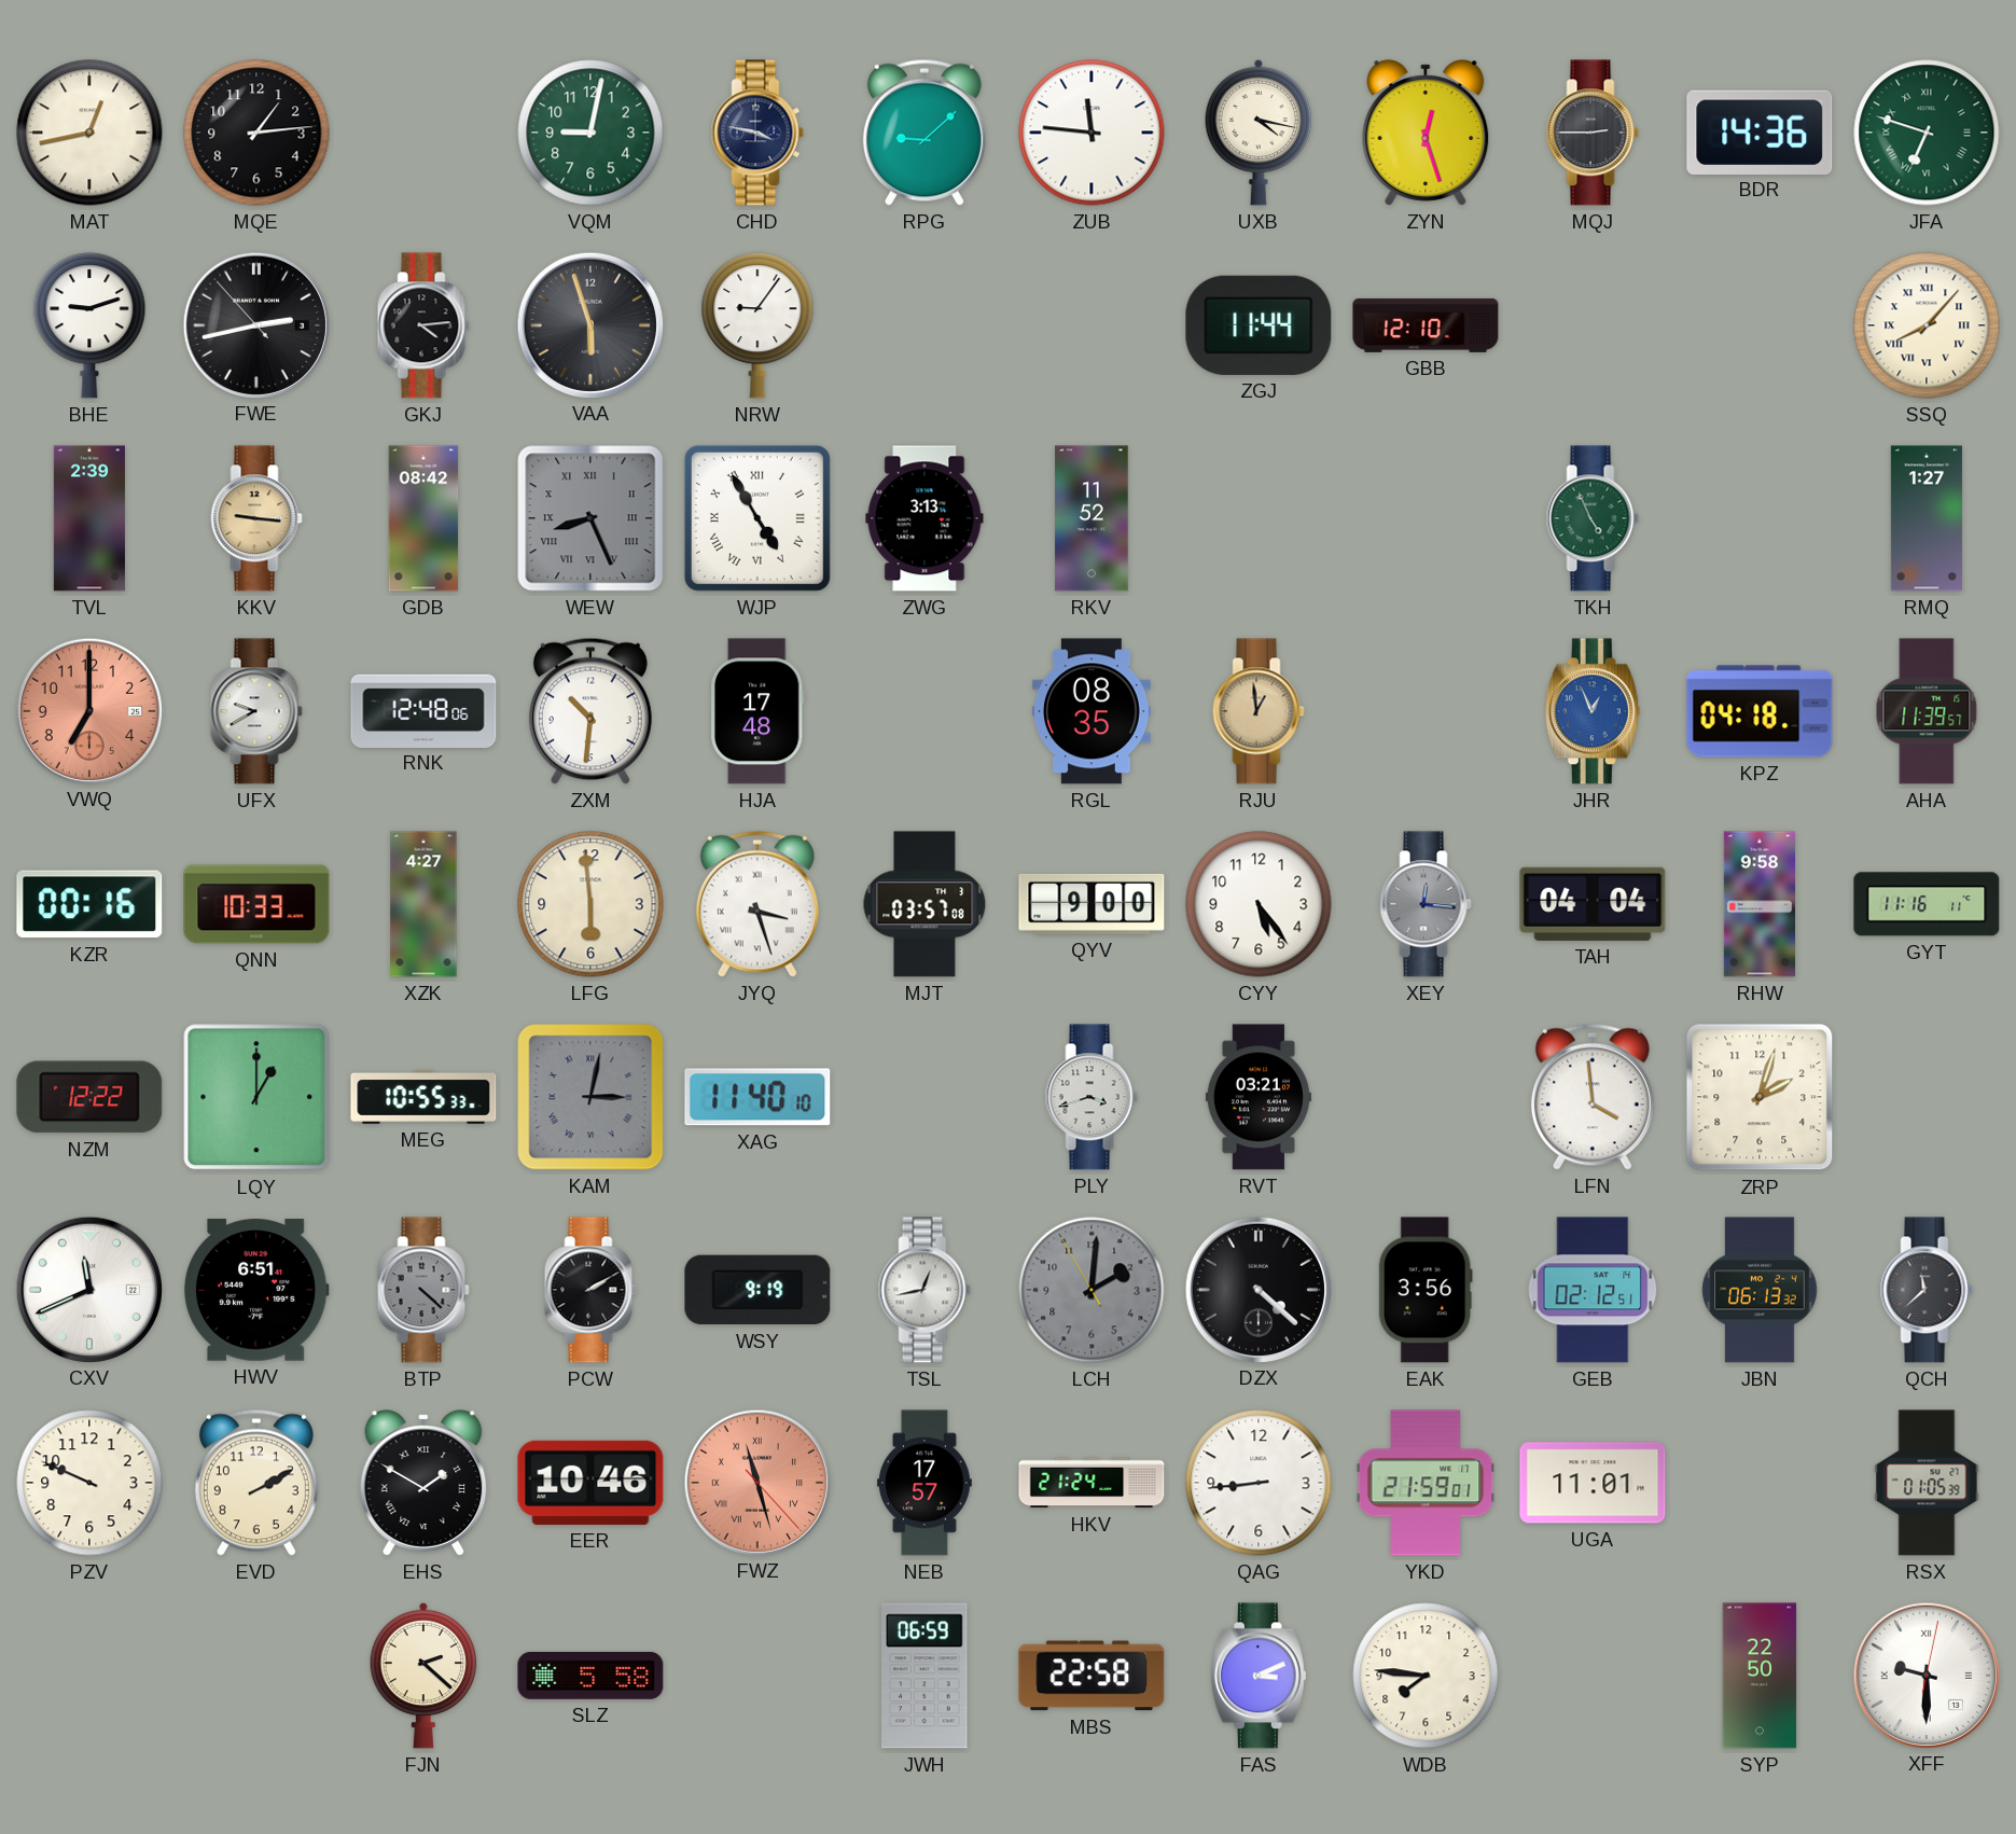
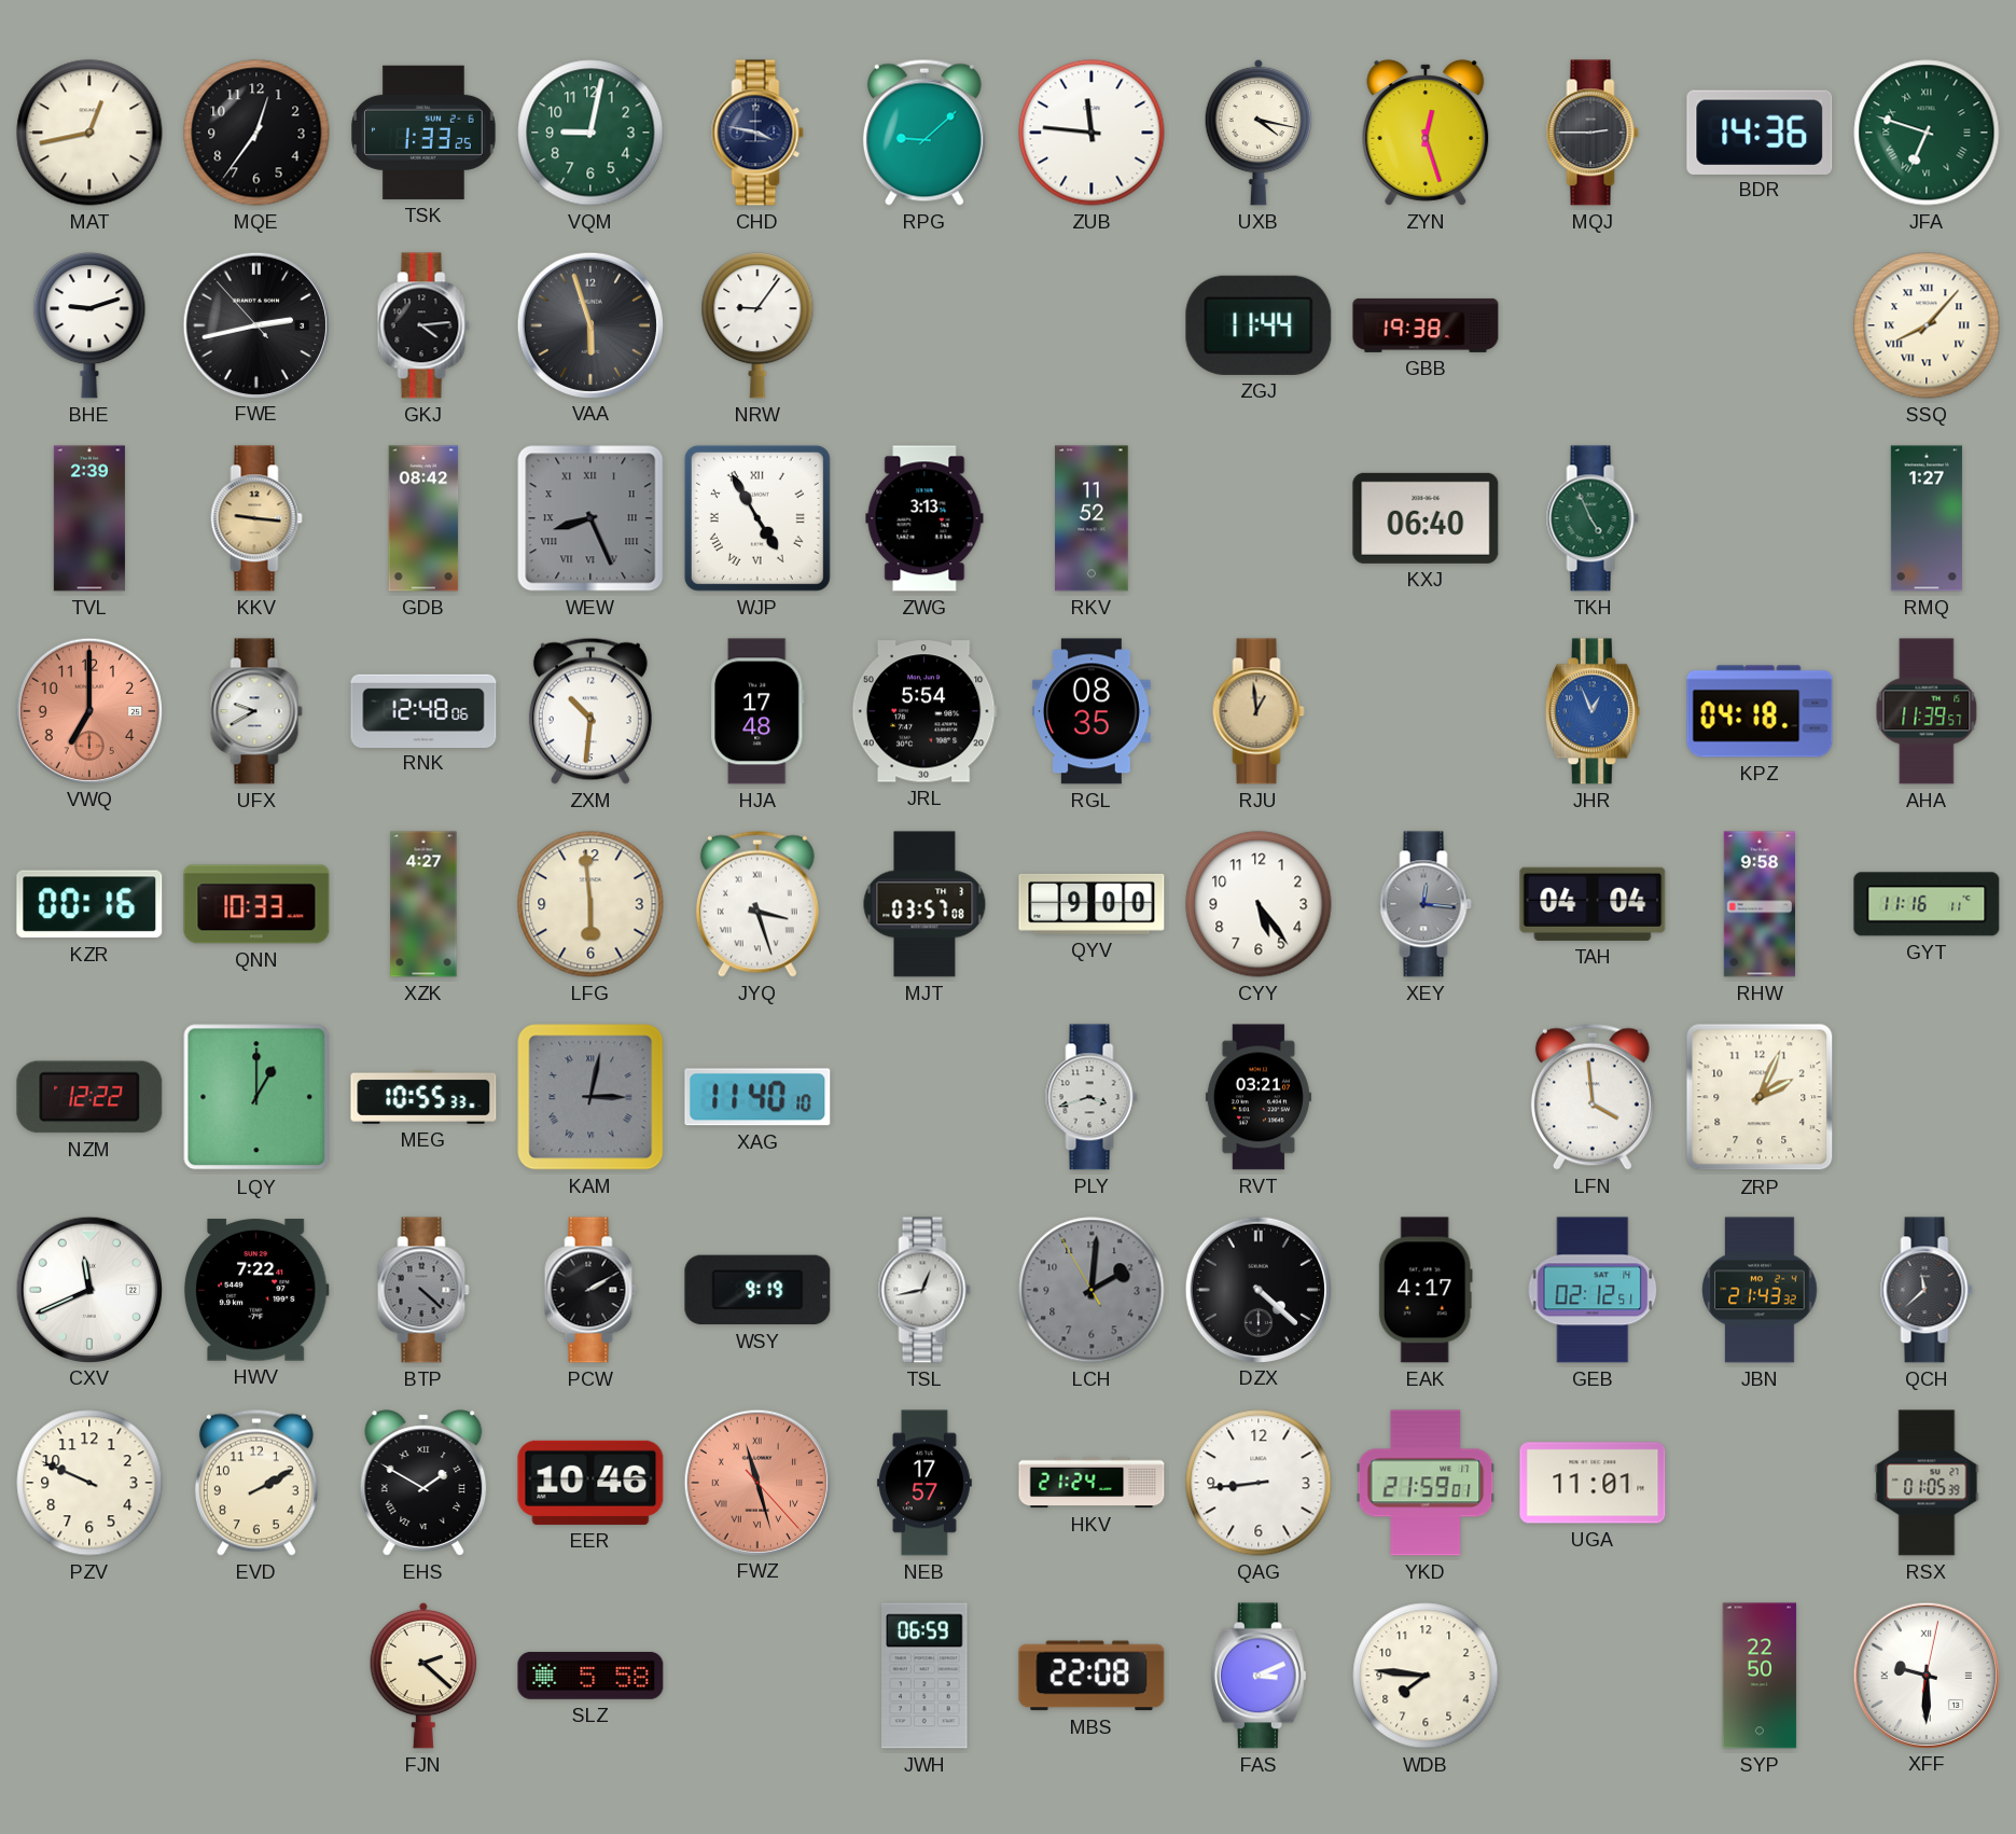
MQE: 1:14 -> 12:36
TSK: none -> 1:33
GBB: 12:10 -> 19:38
KXJ: none -> 06:40
JRL: none -> 5:54
ZRP: 2:03 -> 2:04
HWV: 6:51 -> 7:22
EAK: 3:56 -> 4:17
JBN: 06:13 -> 21:43
MBS: 22:58 -> 22:08
